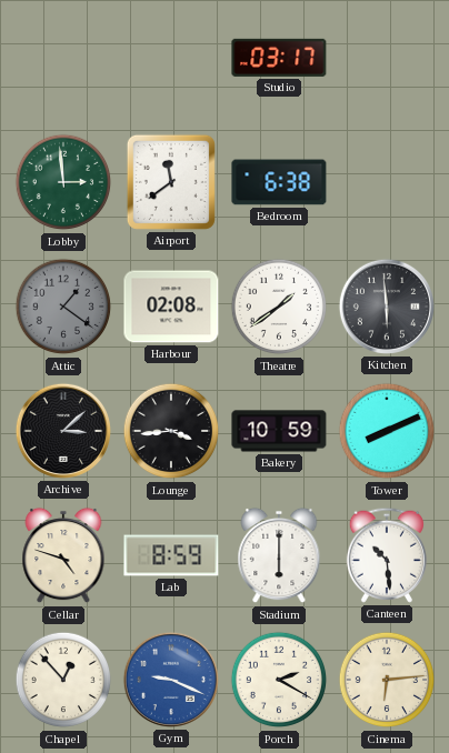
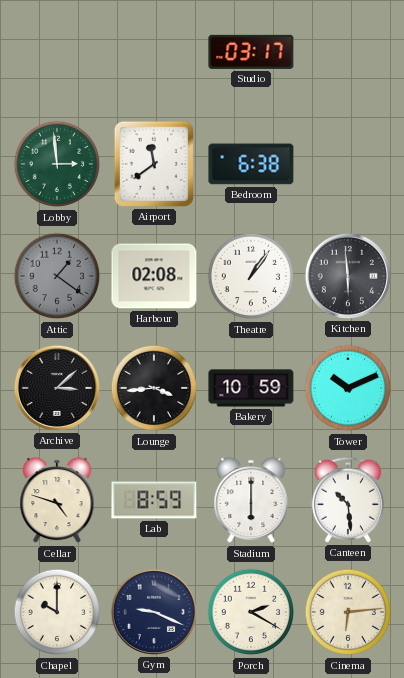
Theatre: 1:39 -> 1:06
Tower: 8:11 -> 10:11
Chapel: 12:53 -> 10:00
Gym dial: blue -> navy
